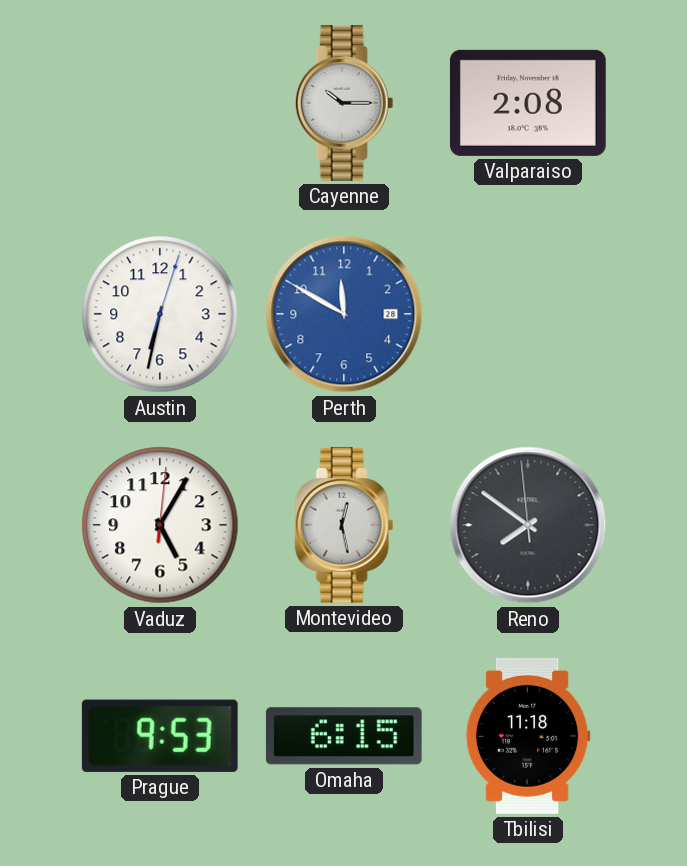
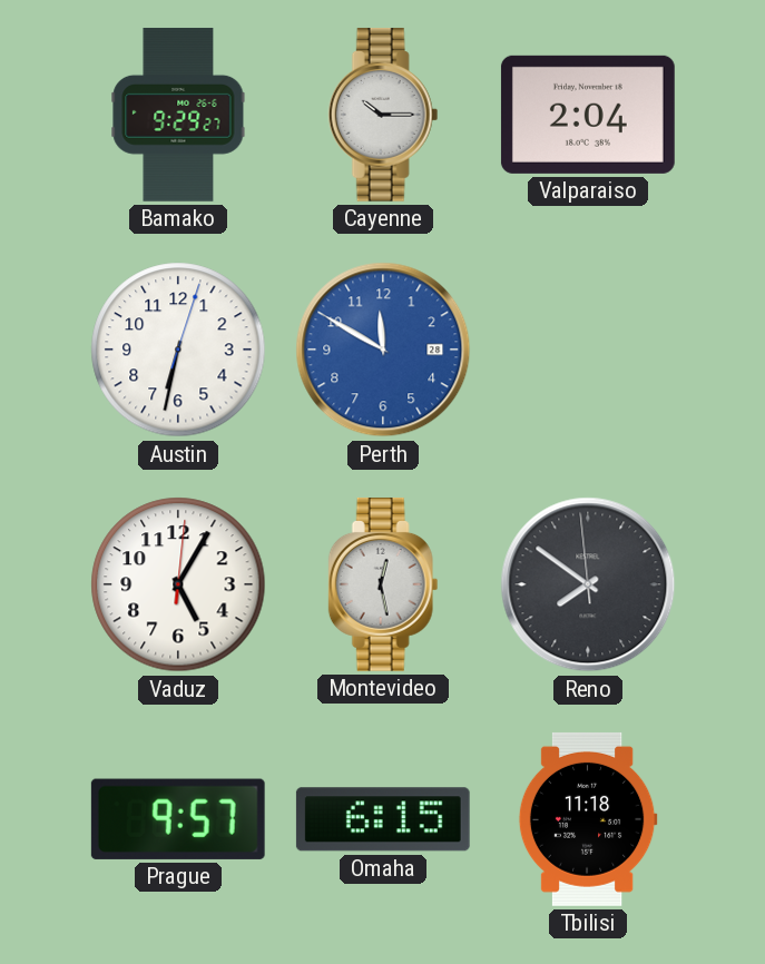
Bamako: none -> 9:29
Valparaiso: 2:08 -> 2:04
Prague: 9:53 -> 9:57
